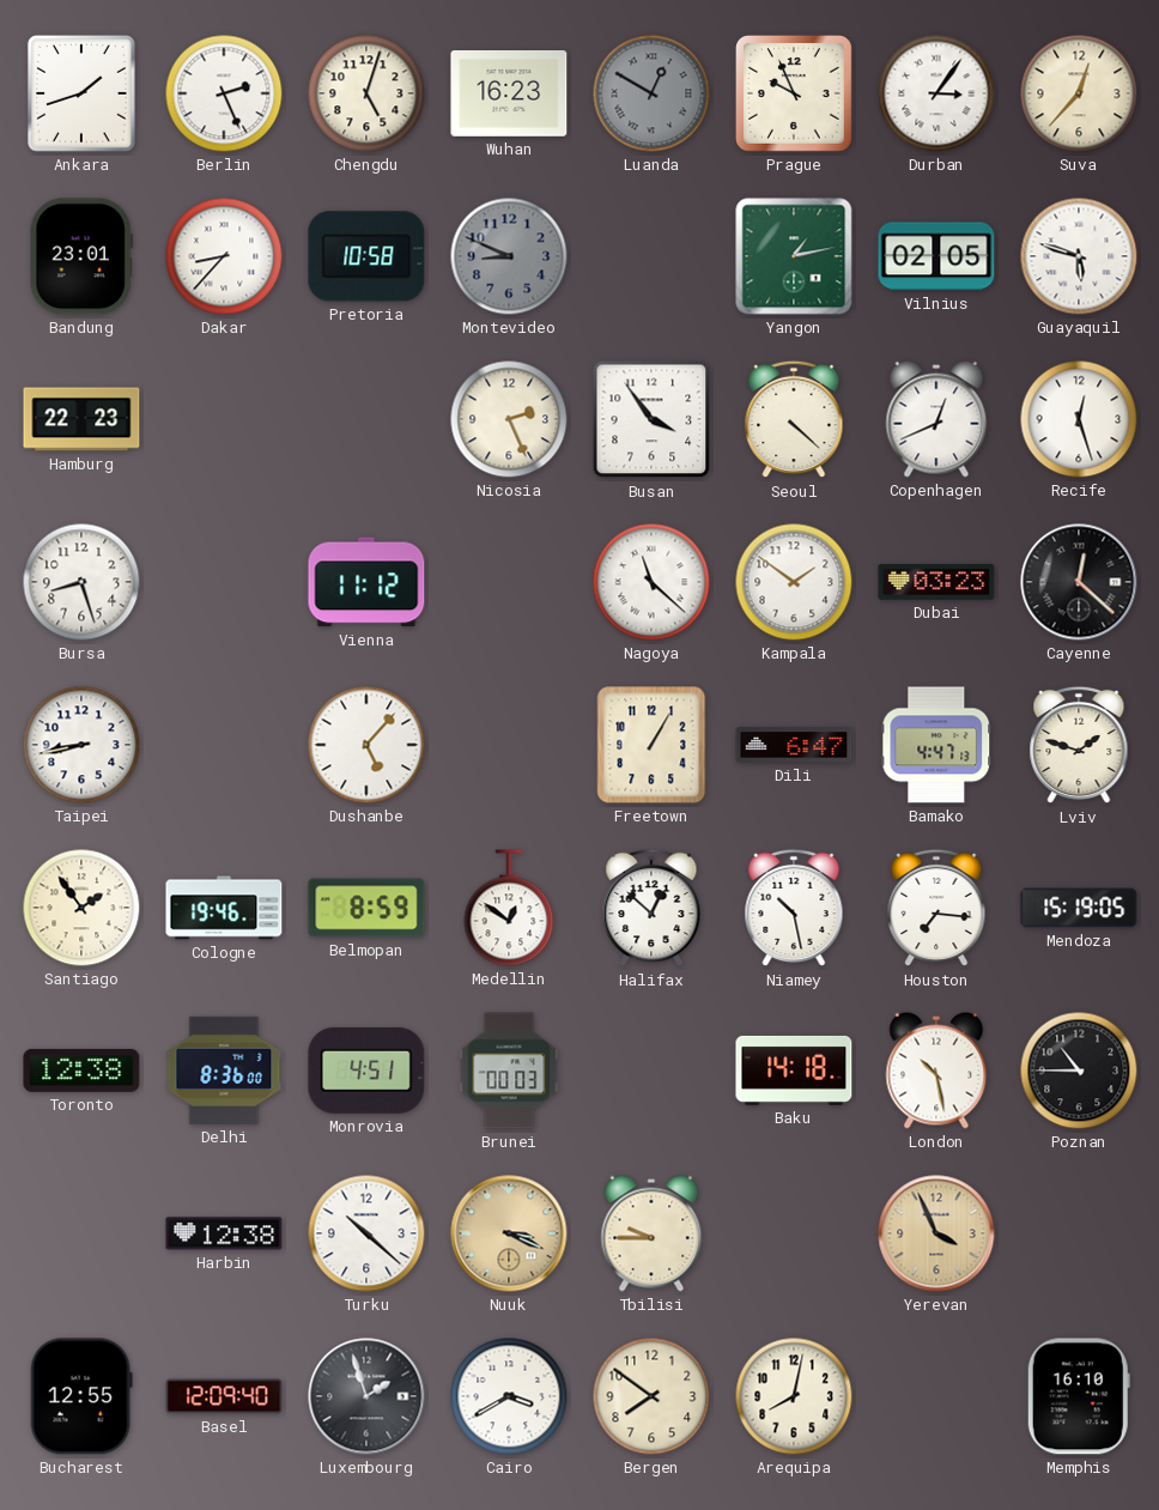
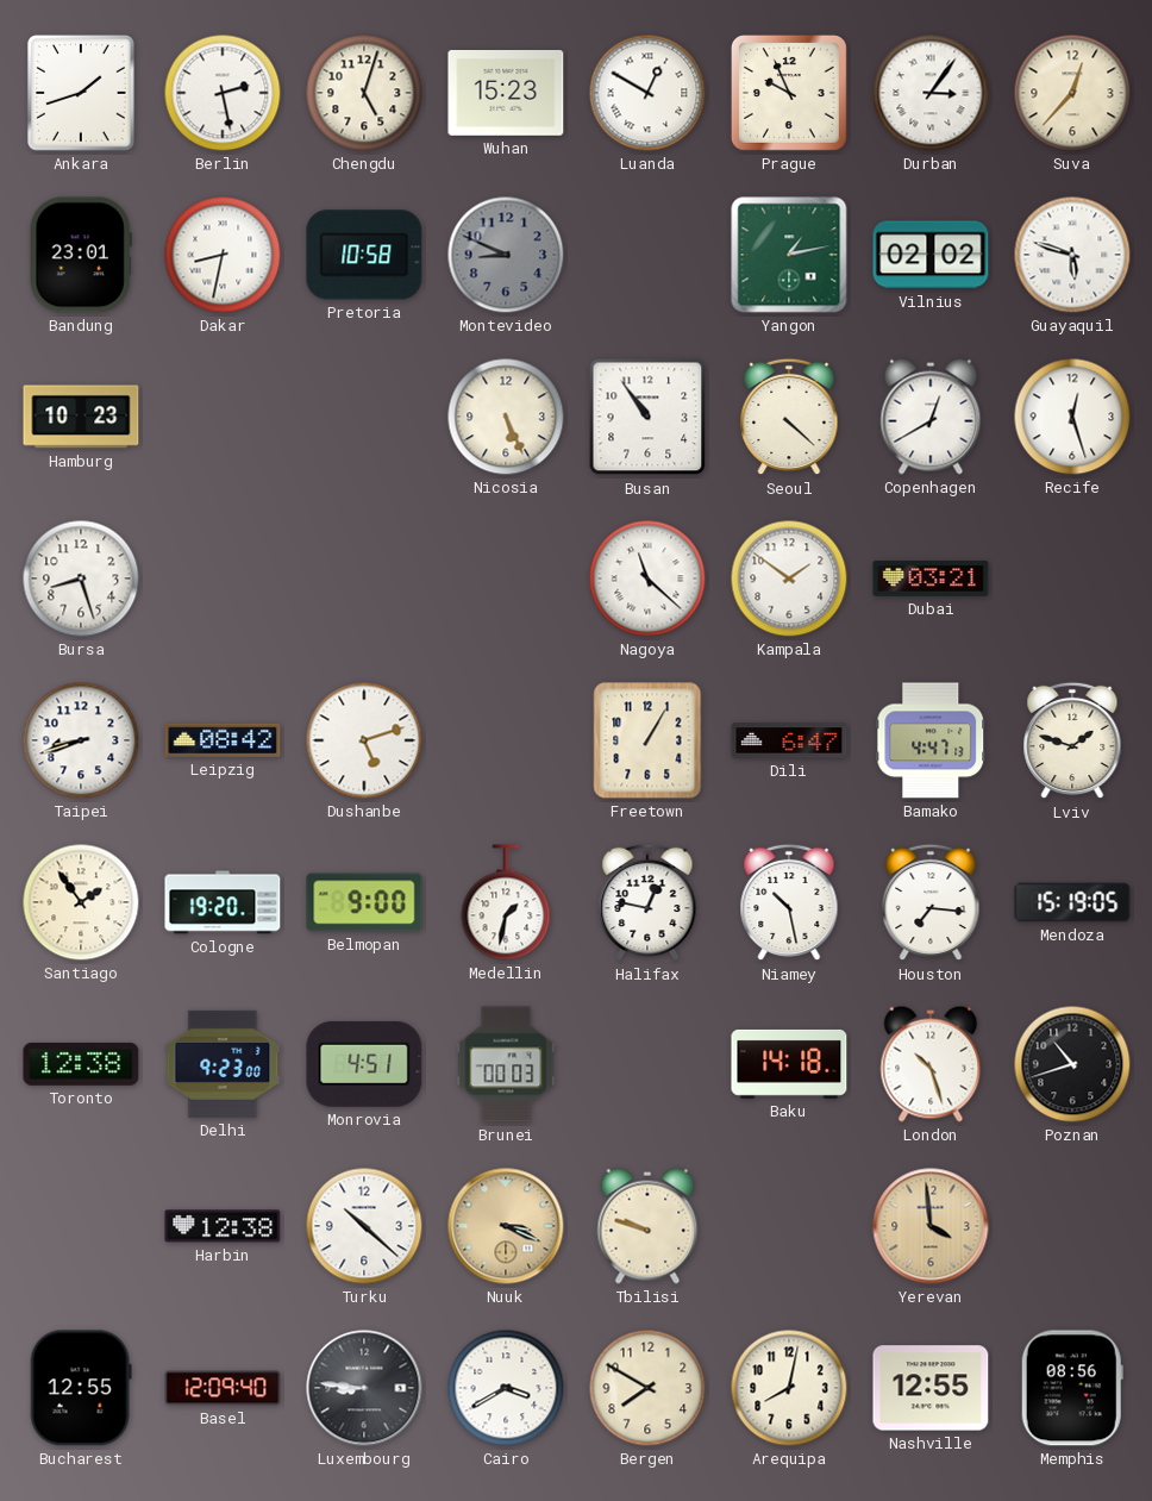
Berlin: 2:26 -> 2:28
Wuhan: 16:23 -> 15:23
Luanda dial: grey -> white
Dakar: 8:37 -> 8:32
Vilnius: 02:05 -> 02:02
Hamburg: 22:23 -> 10:23
Nicosia: 2:26 -> 5:26
Busan: 3:54 -> 10:54
Copenhagen: 12:41 -> 12:40
Vienna: 11:12 -> none
Dubai: 03:23 -> 03:21
Cayenne: 12:22 -> none
Taipei: 8:43 -> 8:42
Leipzig: none -> 08:42
Dushanbe: 5:07 -> 5:12
Cologne: 19:46 -> 19:20
Belmopan: 8:59 -> 9:00
Medellin: 12:51 -> 1:32
Halifax: 12:52 -> 12:47
Delhi: 8:36 -> 9:23
London: 10:28 -> 10:27
Poznan: 10:45 -> 10:42
Tbilisi: 9:45 -> 9:48
Yerevan: 3:56 -> 3:59
Luxembourg: 1:57 -> 8:46
Bergen: 7:51 -> 7:50
Nashville: none -> 12:55
Memphis: 16:10 -> 08:56
